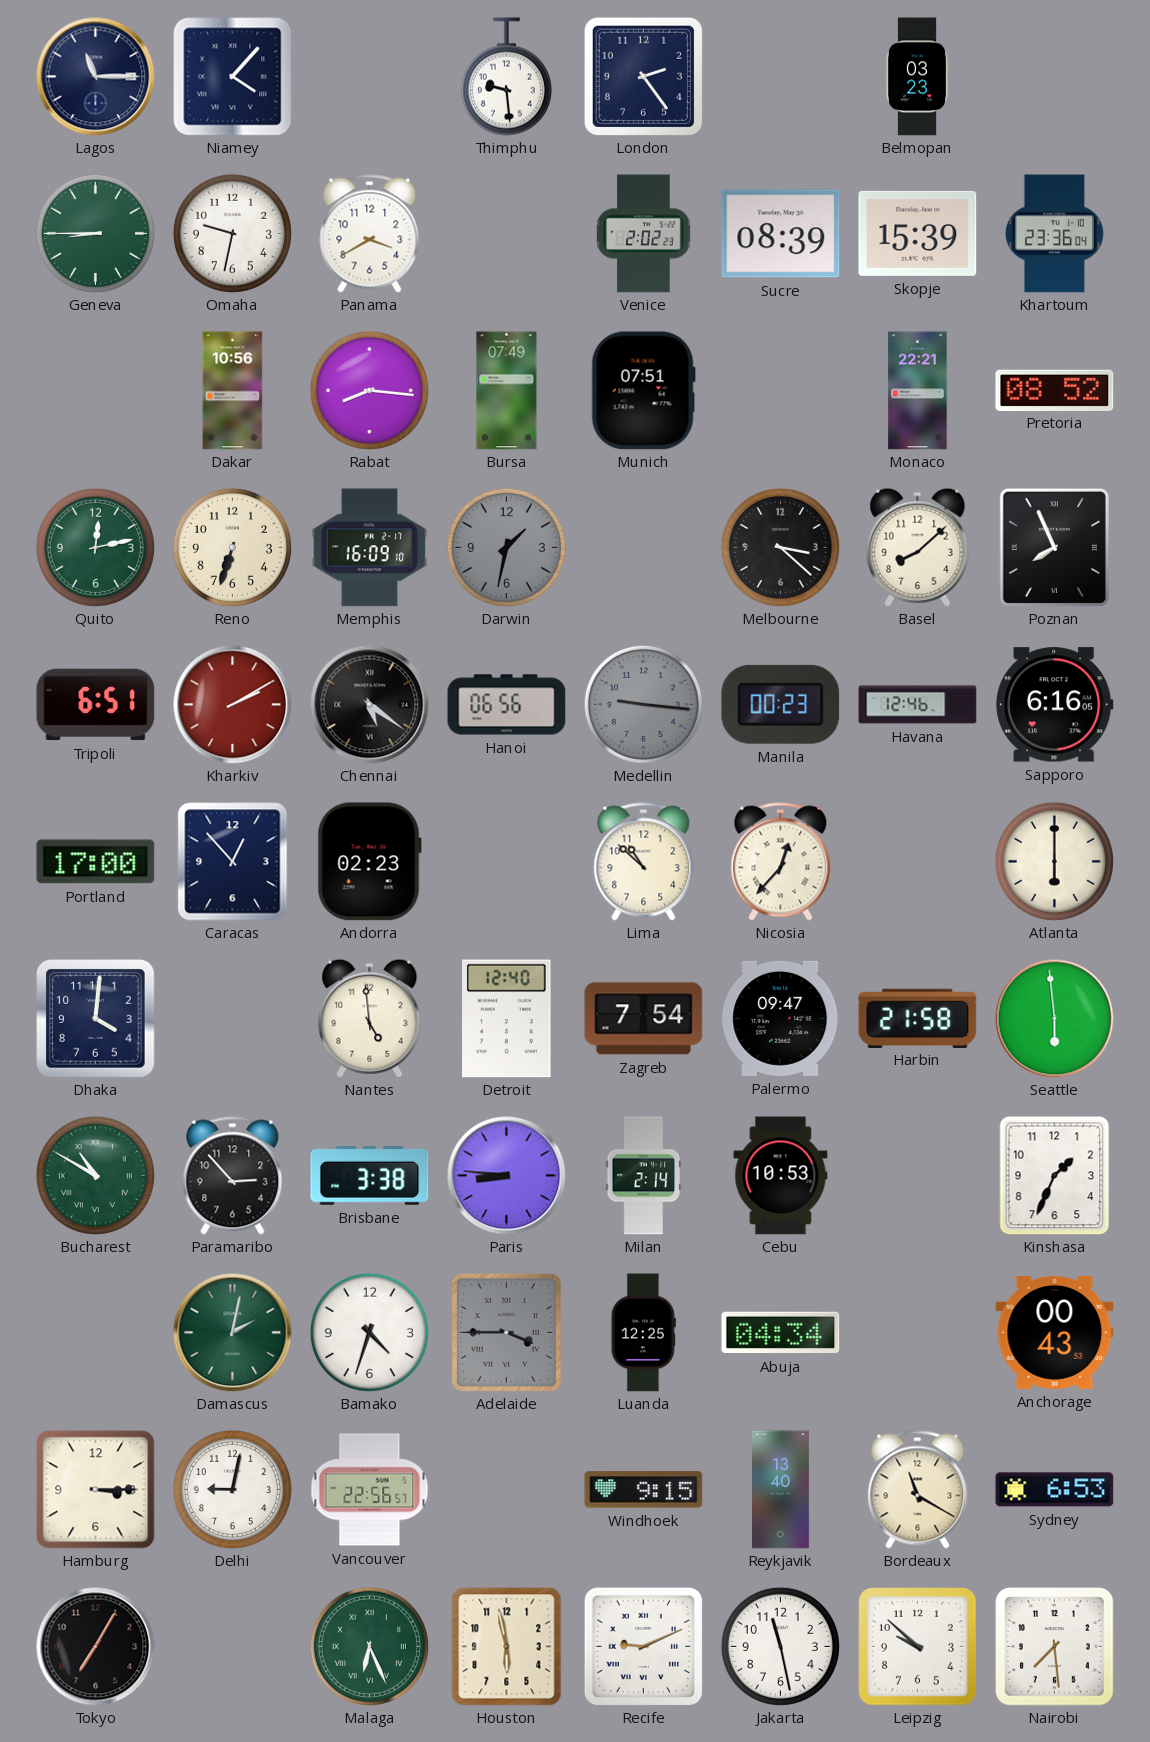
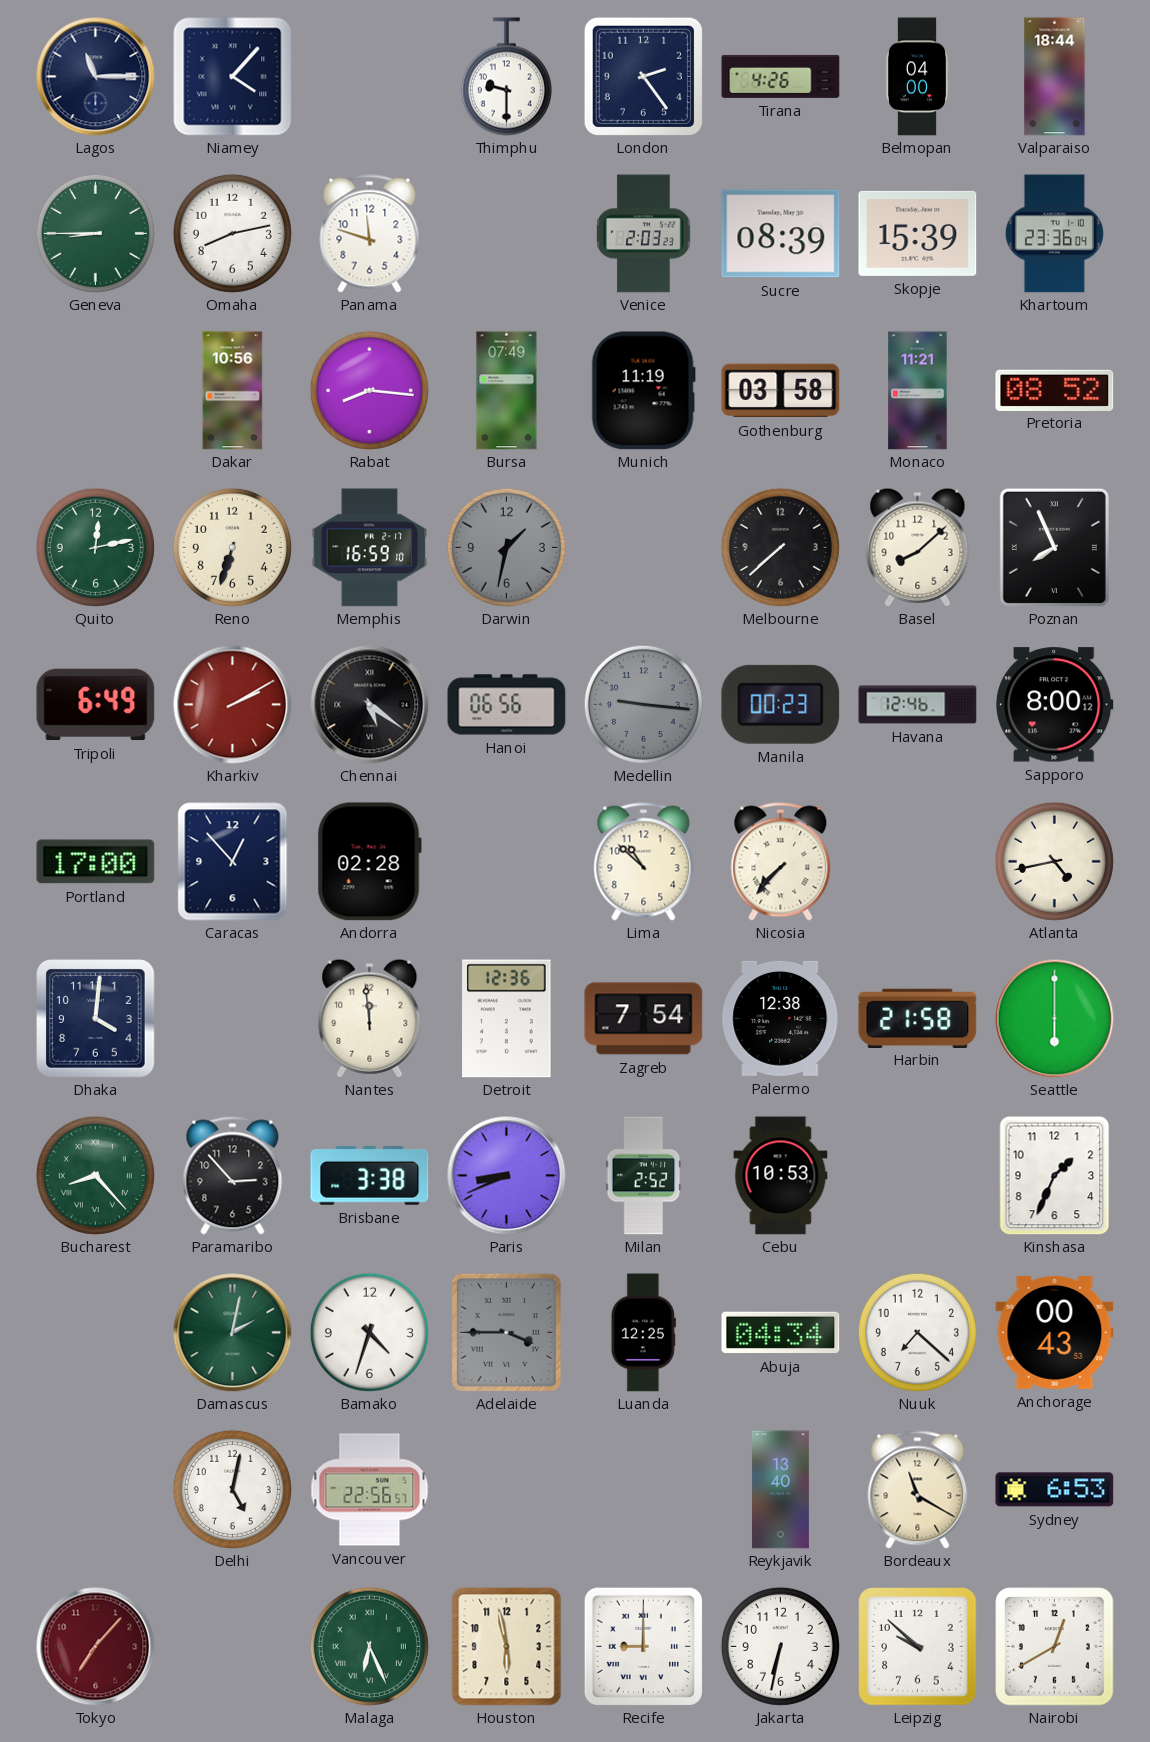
Thimphu: 9:29 -> 9:30
Tirana: none -> 4:26
Belmopan: 03:23 -> 04:00
Valparaiso: none -> 18:44
Omaha: 9:32 -> 8:13
Panama: 3:40 -> 11:48
Venice: 2:02 -> 2:03
Munich: 07:51 -> 11:19
Gothenburg: none -> 03:58
Monaco: 22:21 -> 11:21
Memphis: 16:09 -> 16:59
Melbourne: 3:22 -> 7:38
Tripoli: 6:51 -> 6:49
Sapporo: 6:16 -> 8:00
Andorra: 02:23 -> 02:28
Nicosia: 12:37 -> 7:37
Atlanta: 6:00 -> 4:43
Nantes: 4:59 -> 11:59
Detroit: 12:40 -> 12:36
Palermo: 09:47 -> 12:38
Seattle: 5:59 -> 6:00
Bucharest: 10:50 -> 8:23
Paris: 8:46 -> 8:41
Milan: 2:14 -> 2:52
Nuuk: none -> 7:22
Hamburg: 3:15 -> none
Delhi: 9:02 -> 5:02
Windhoek: 9:15 -> none
Tokyo: 7:05 -> 7:07
Tokyo dial: black -> burgundy
Recife: 9:11 -> 9:00
Jakarta: 11:28 -> 6:32
Nairobi: 7:29 -> 12:40
